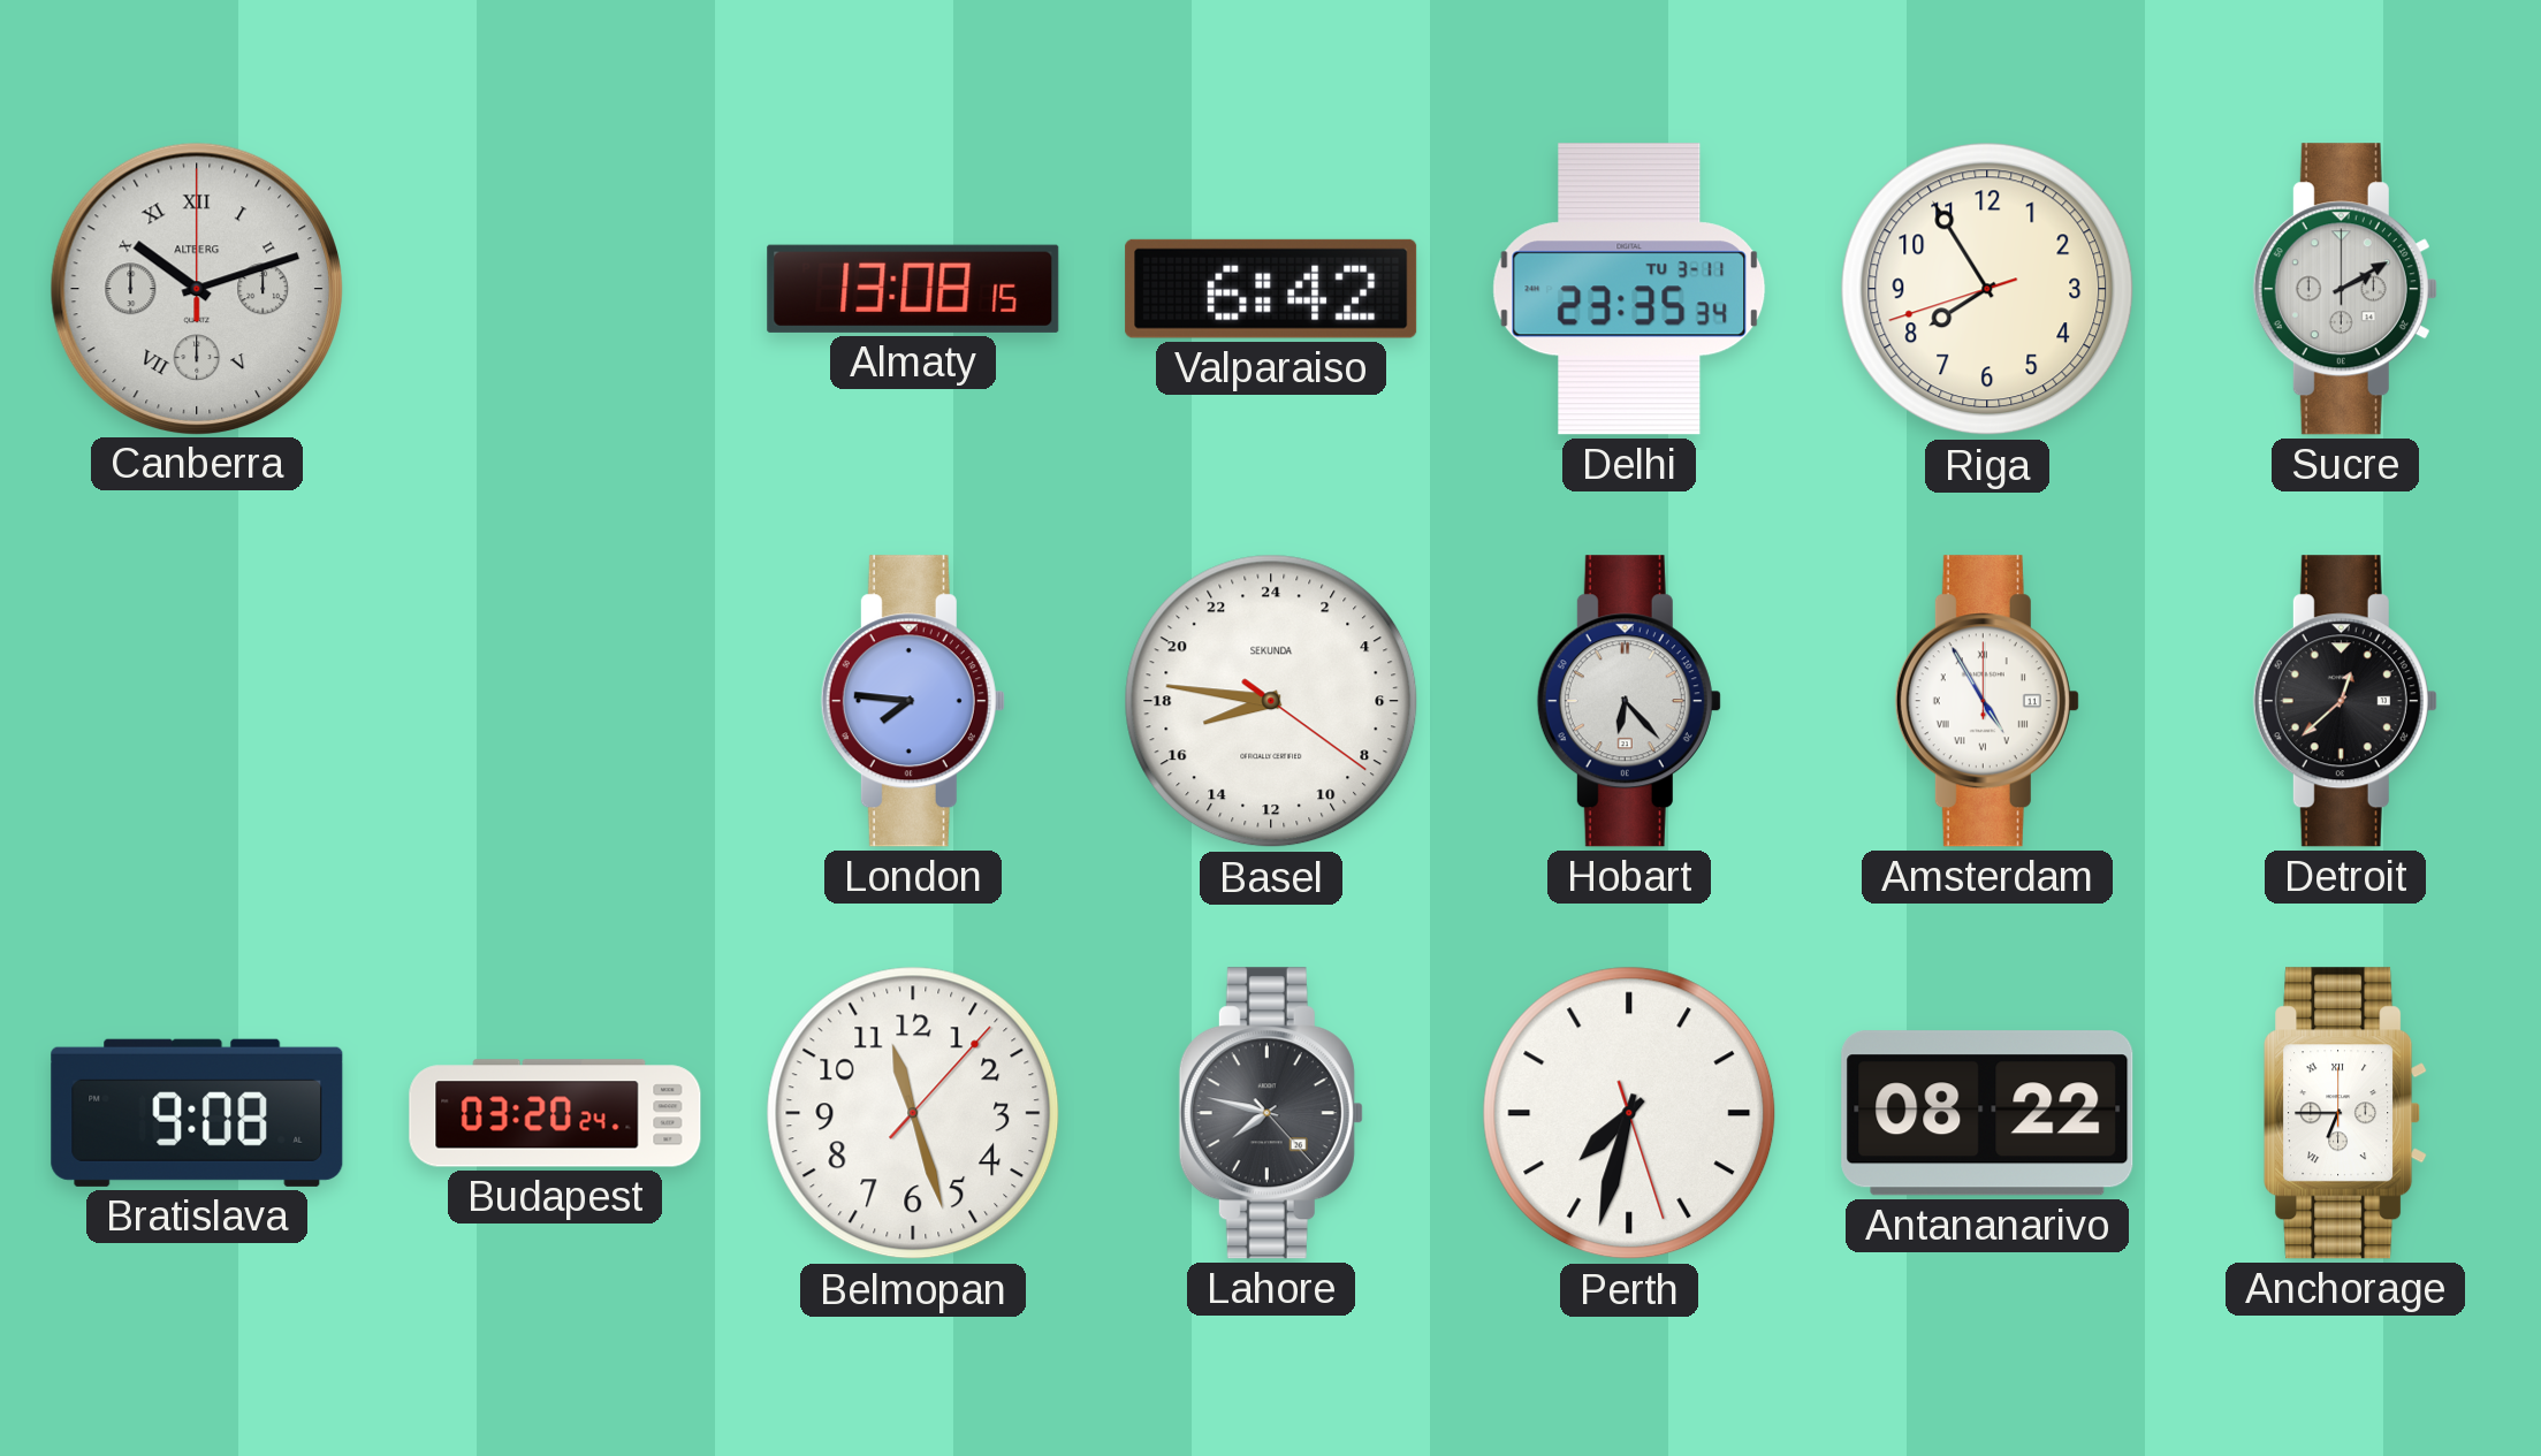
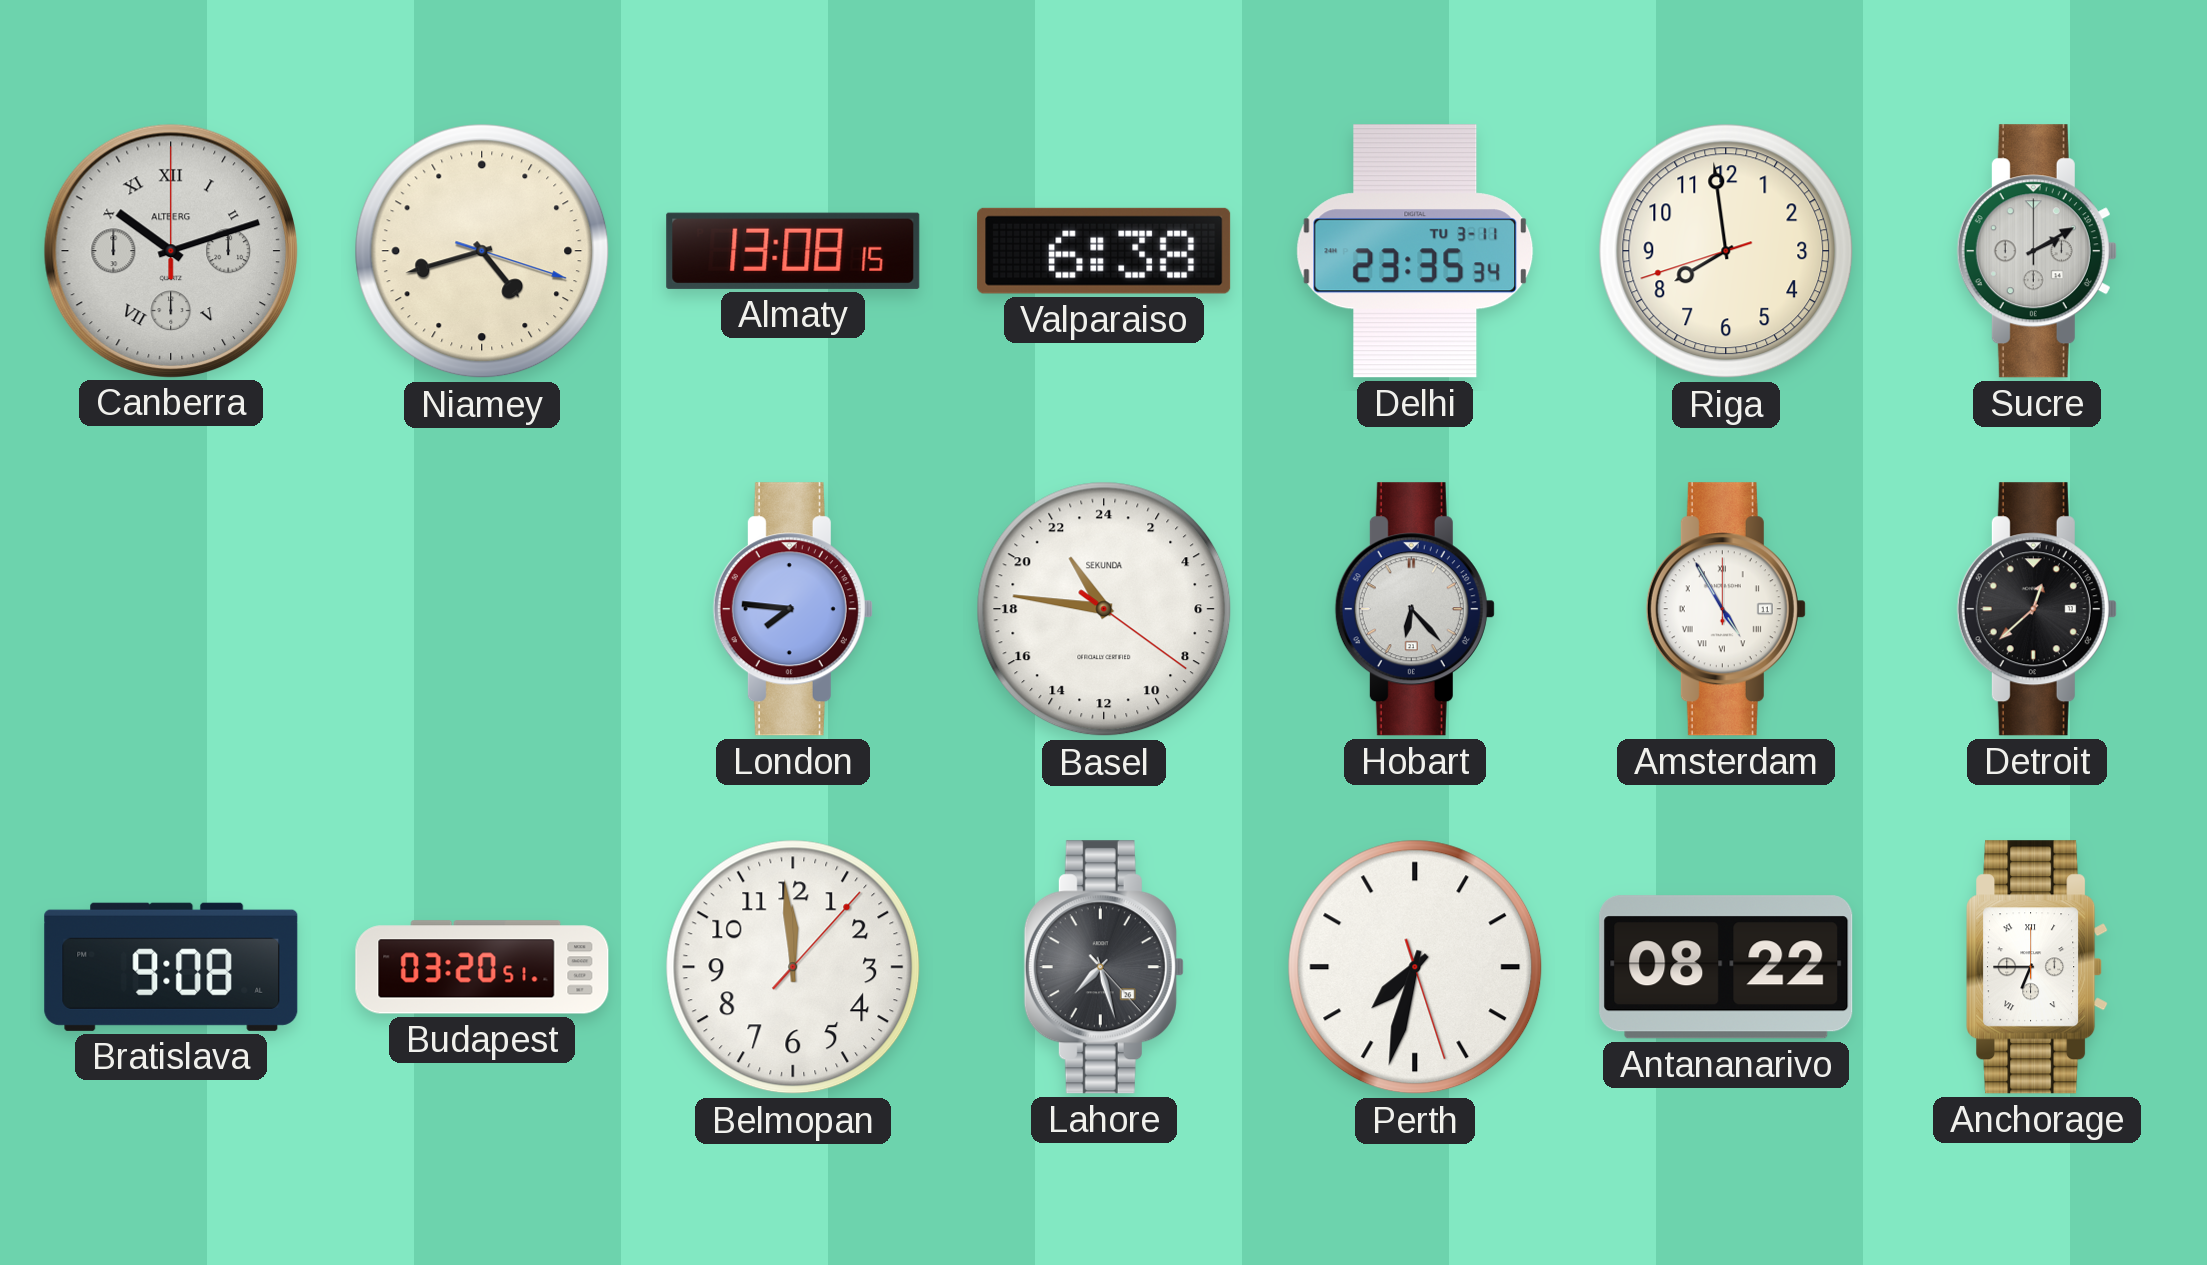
Niamey: none -> 4:42
Valparaiso: 6:42 -> 6:38
Riga: 7:54 -> 7:58
Basel: 16:46 -> 21:46
Budapest: 03:20:24 -> 03:20:51
Belmopan: 11:27 -> 11:59
Lahore: 7:47 -> 7:27
